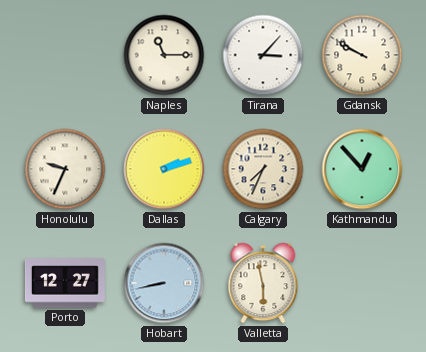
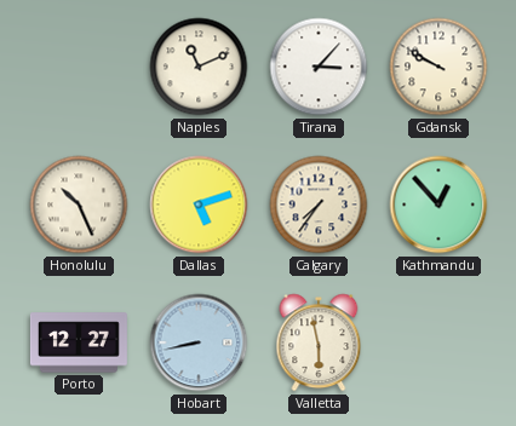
Naples: 11:15 -> 11:11
Honolulu: 9:34 -> 10:26
Dallas: 2:12 -> 5:12
Calgary: 7:34 -> 7:36
